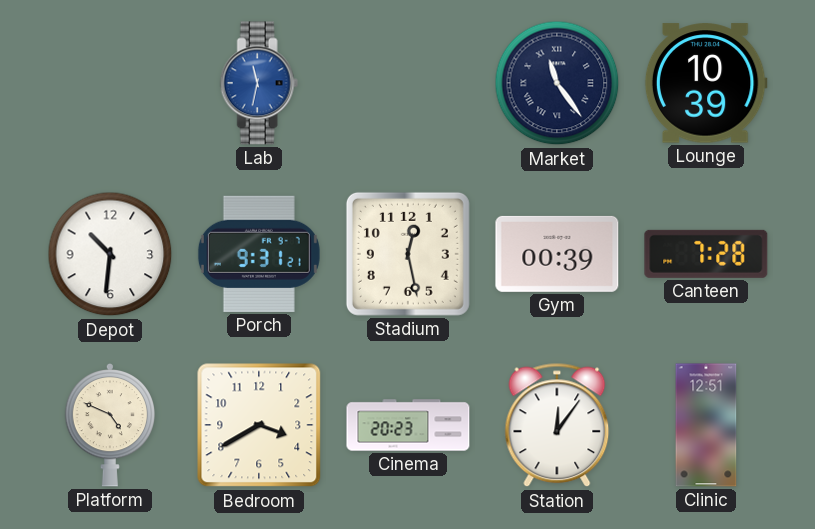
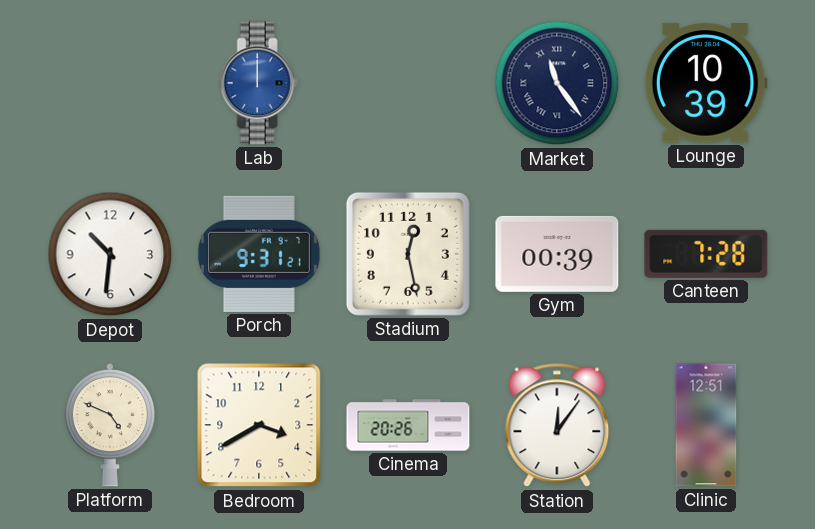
Lab: 11:32 -> 12:00
Cinema: 20:23 -> 20:26
